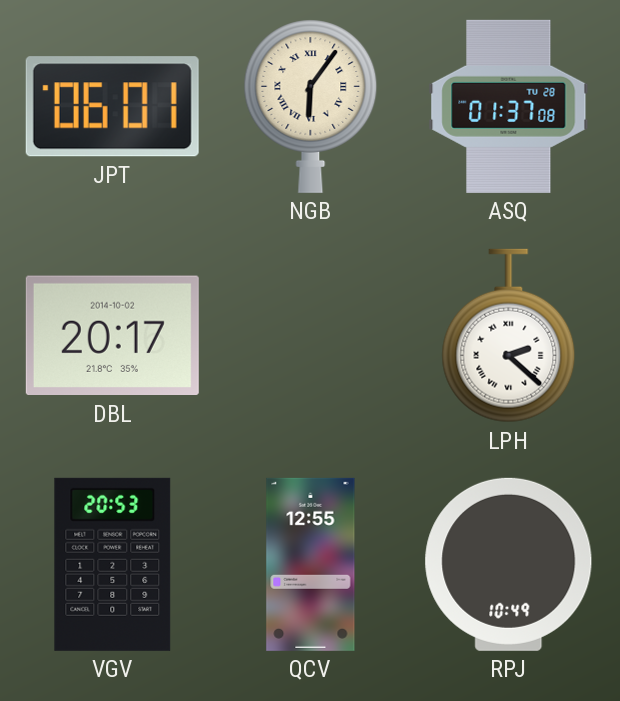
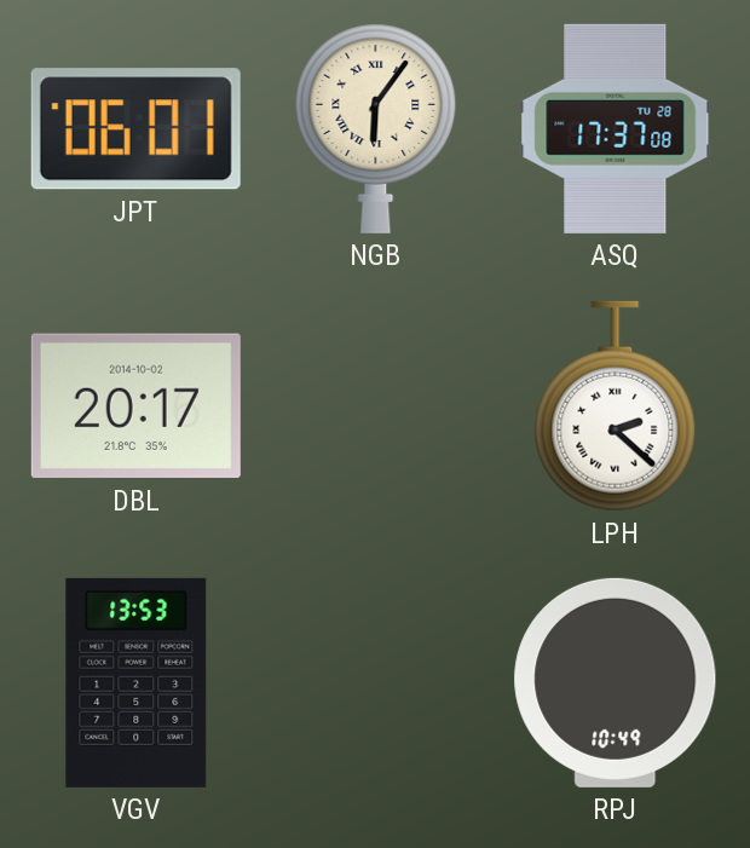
ASQ: 01:37 -> 17:37
VGV: 20:53 -> 13:53
QCV: 12:55 -> none
